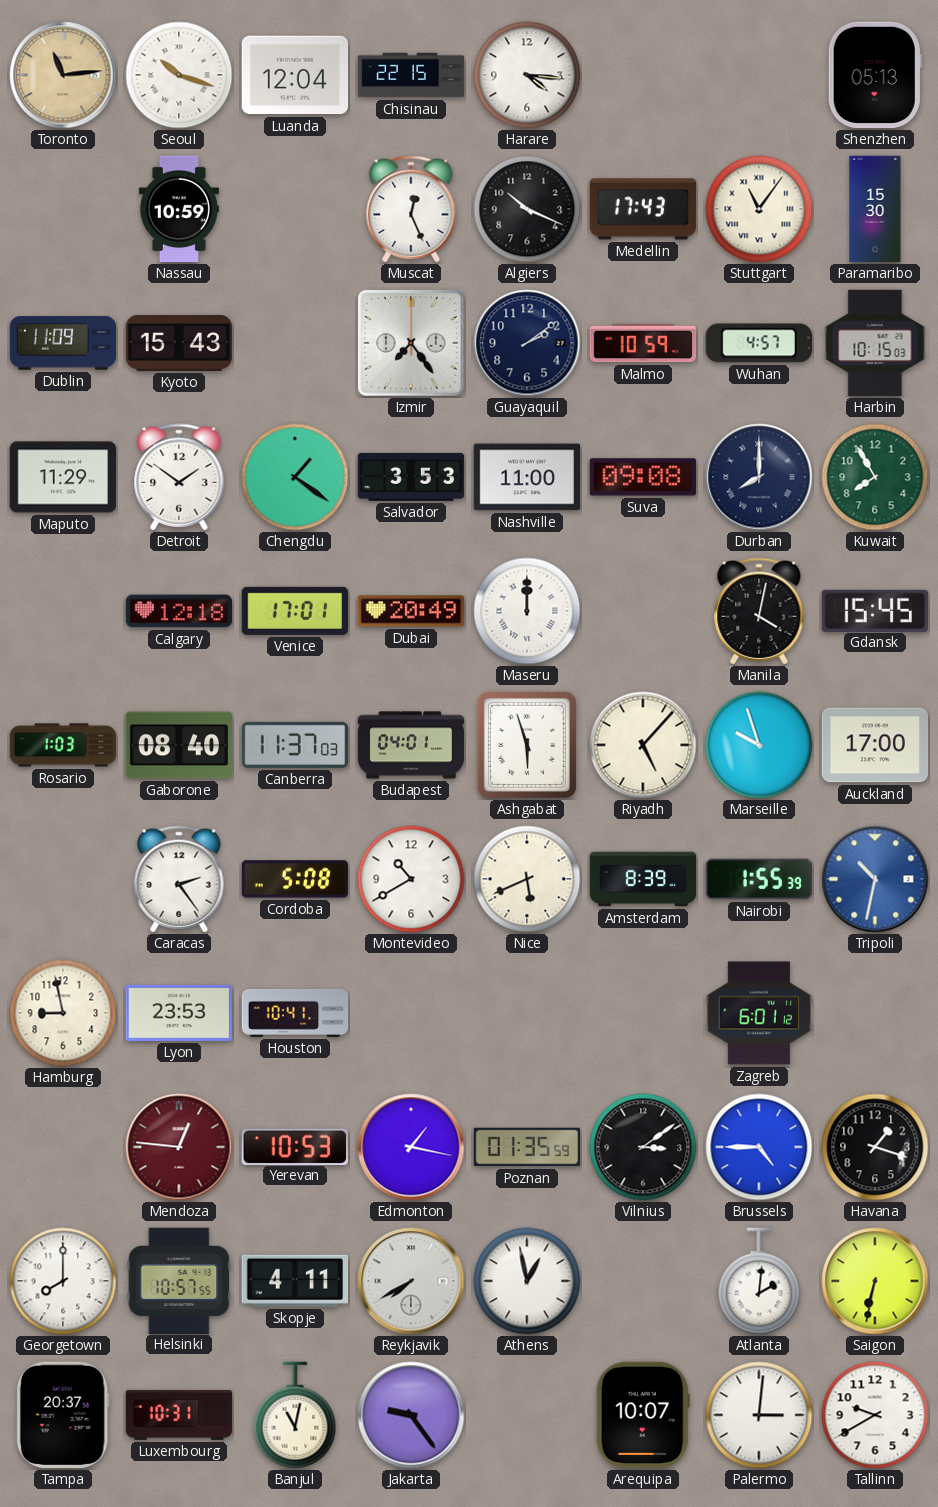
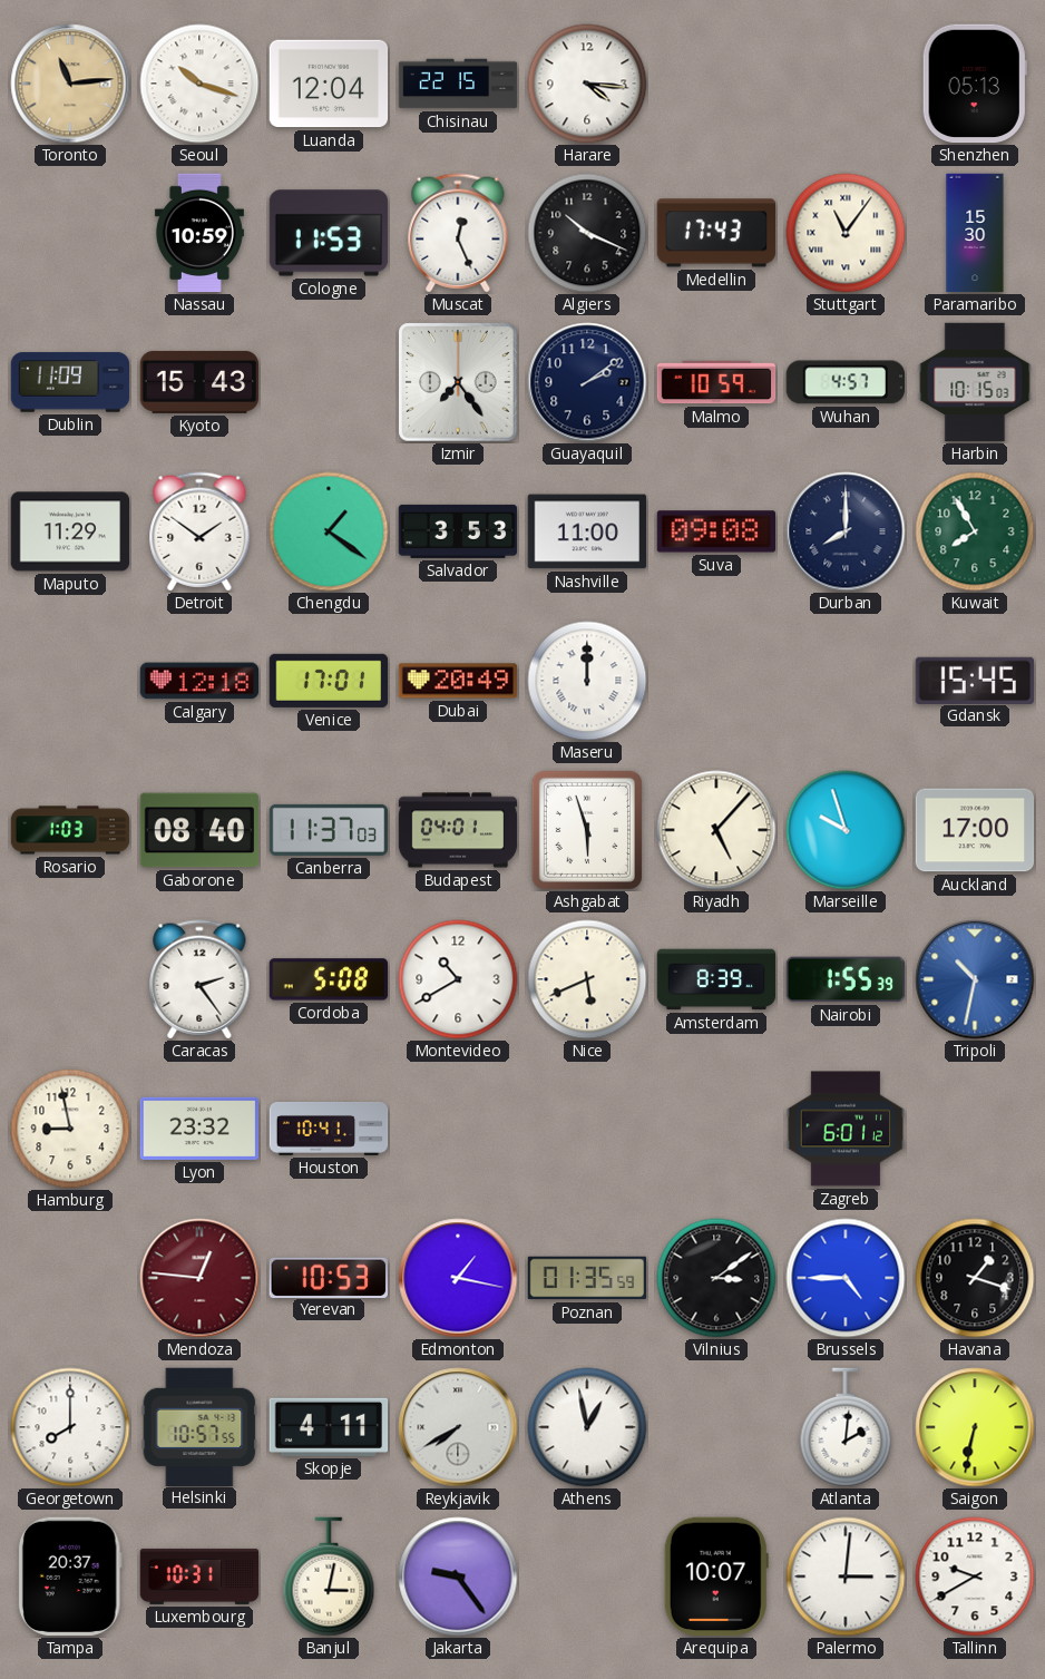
Cologne: none -> 11:53
Manila: 4:02 -> none
Lyon: 23:53 -> 23:32
Banjul: 11:02 -> 3:02
